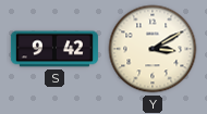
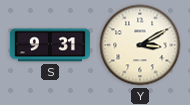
S: 9:42 -> 9:31
